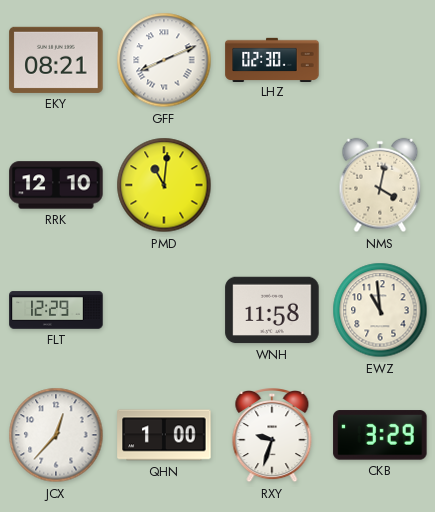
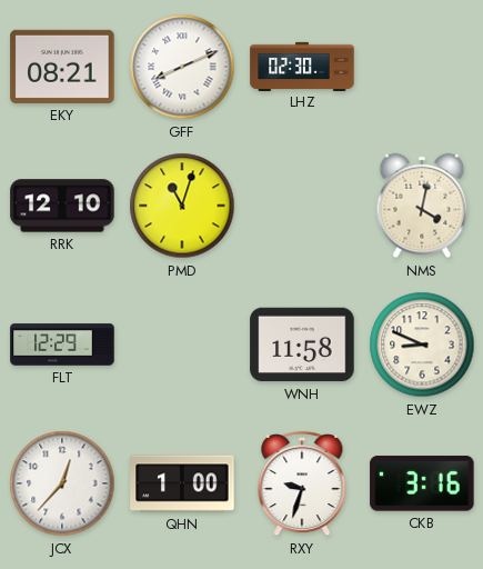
PMD: 11:01 -> 11:03
EWZ: 10:59 -> 8:49
CKB: 3:29 -> 3:16
